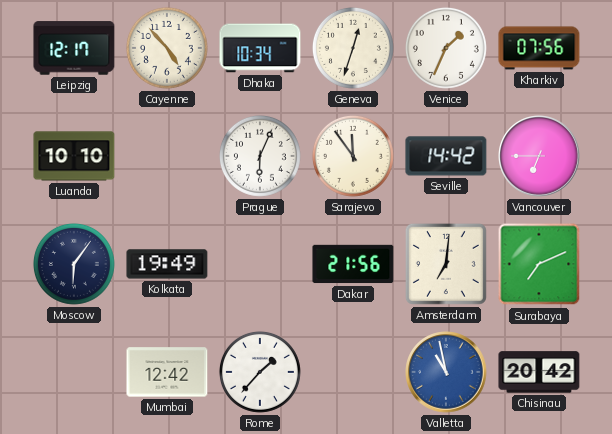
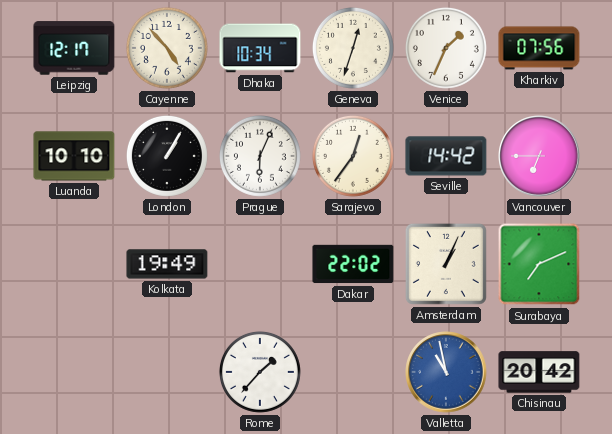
London: none -> 1:05
Sarajevo: 11:54 -> 12:36
Moscow: 6:06 -> none
Dakar: 21:56 -> 22:02
Amsterdam: 7:01 -> 1:04
Mumbai: 12:42 -> none
